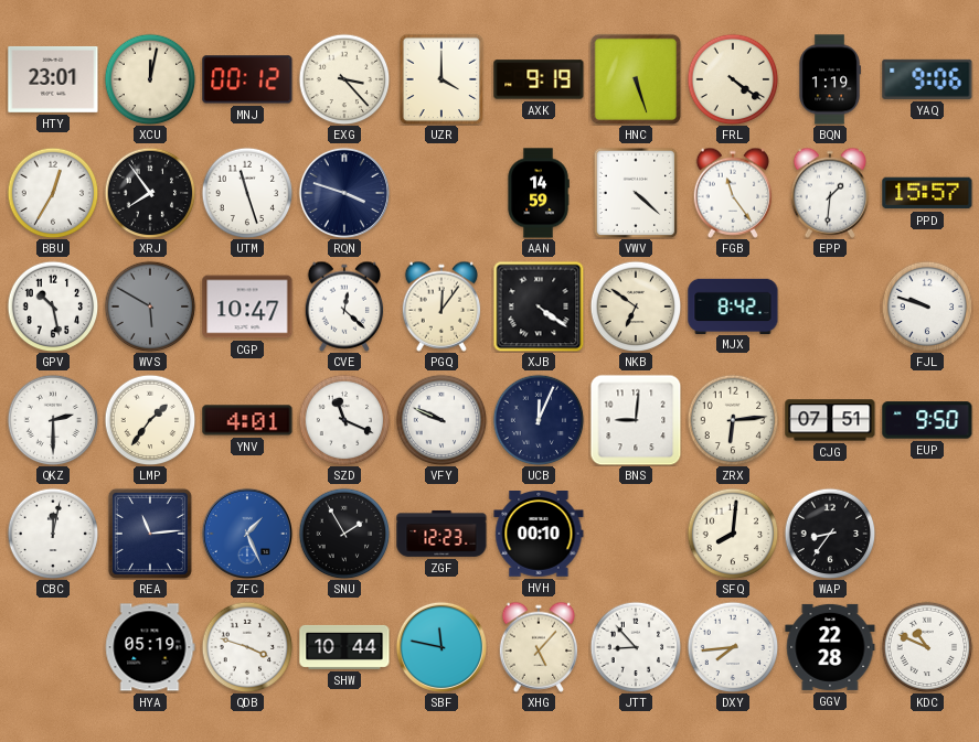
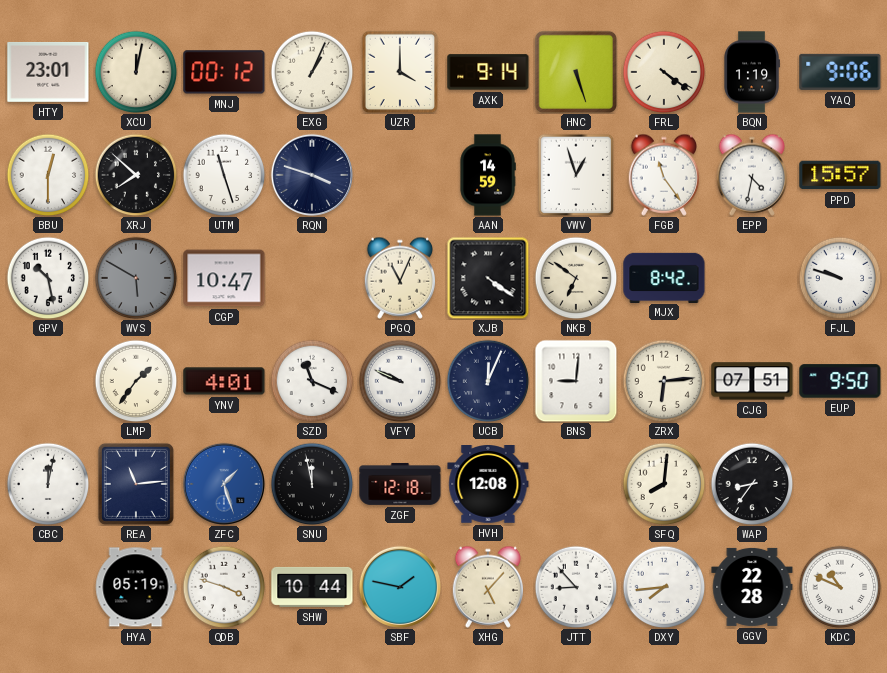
EXG: 3:23 -> 1:04
AXK: 9:19 -> 9:14
BBU: 12:35 -> 12:30
XRJ: 7:54 -> 7:52
VWV: 4:22 -> 12:57
EPP: 1:31 -> 4:32
CVE: 12:22 -> none
PGQ: 12:06 -> 11:04
QKZ: 2:30 -> none
ZFC: 1:26 -> 1:27
SNU: 1:55 -> 11:58
ZGF: 12:23 -> 12:18
HVH: 00:10 -> 12:08
SBF: 11:47 -> 1:47
